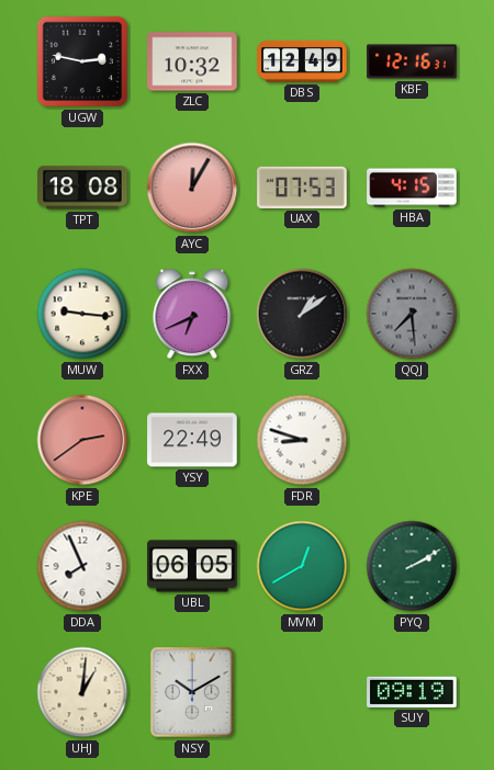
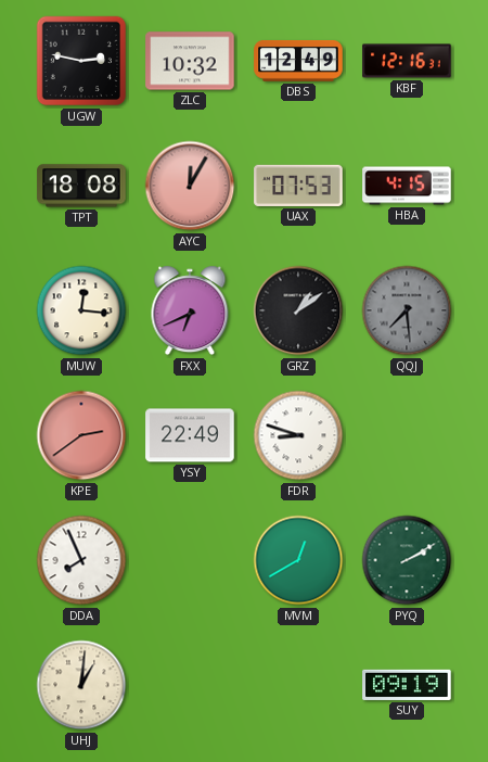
MUW: 9:16 -> 12:16
UBL: 06:05 -> none
NSY: 10:10 -> none
